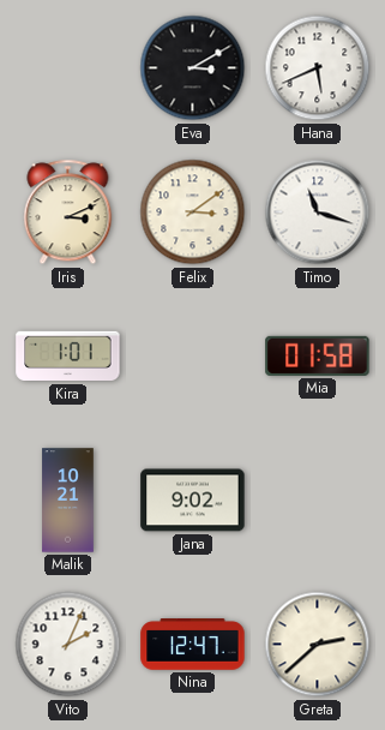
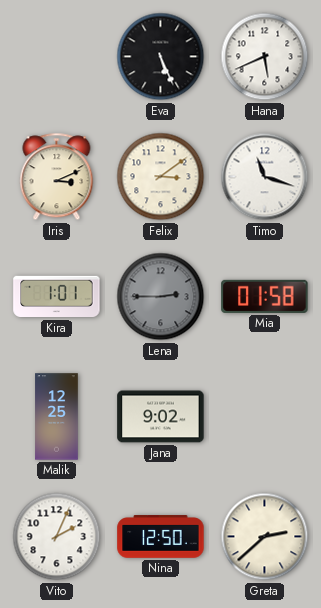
Eva: 3:10 -> 5:26
Lena: none -> 2:45
Malik: 10:21 -> 12:25
Nina: 12:47 -> 12:50
